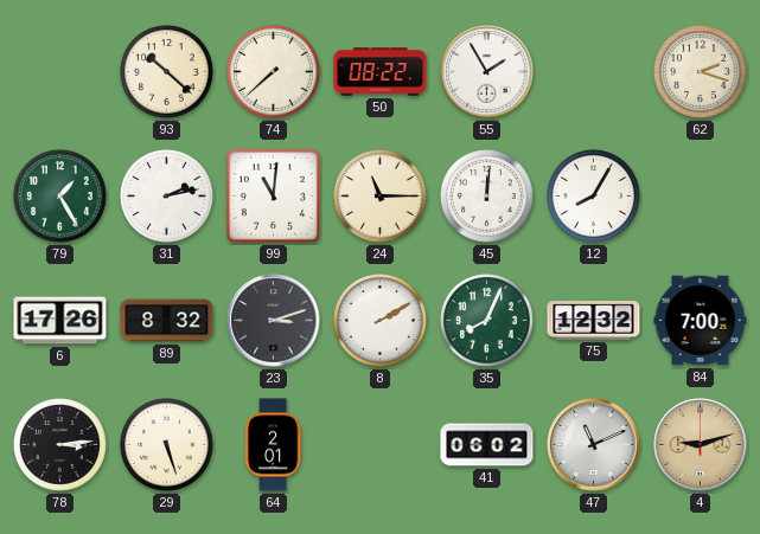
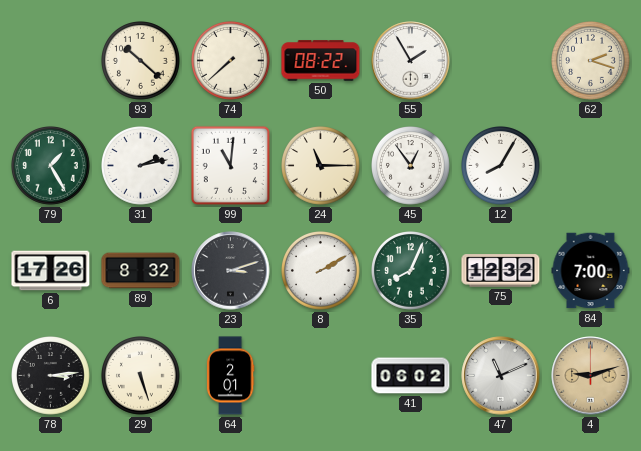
45: 12:01 -> 12:54
